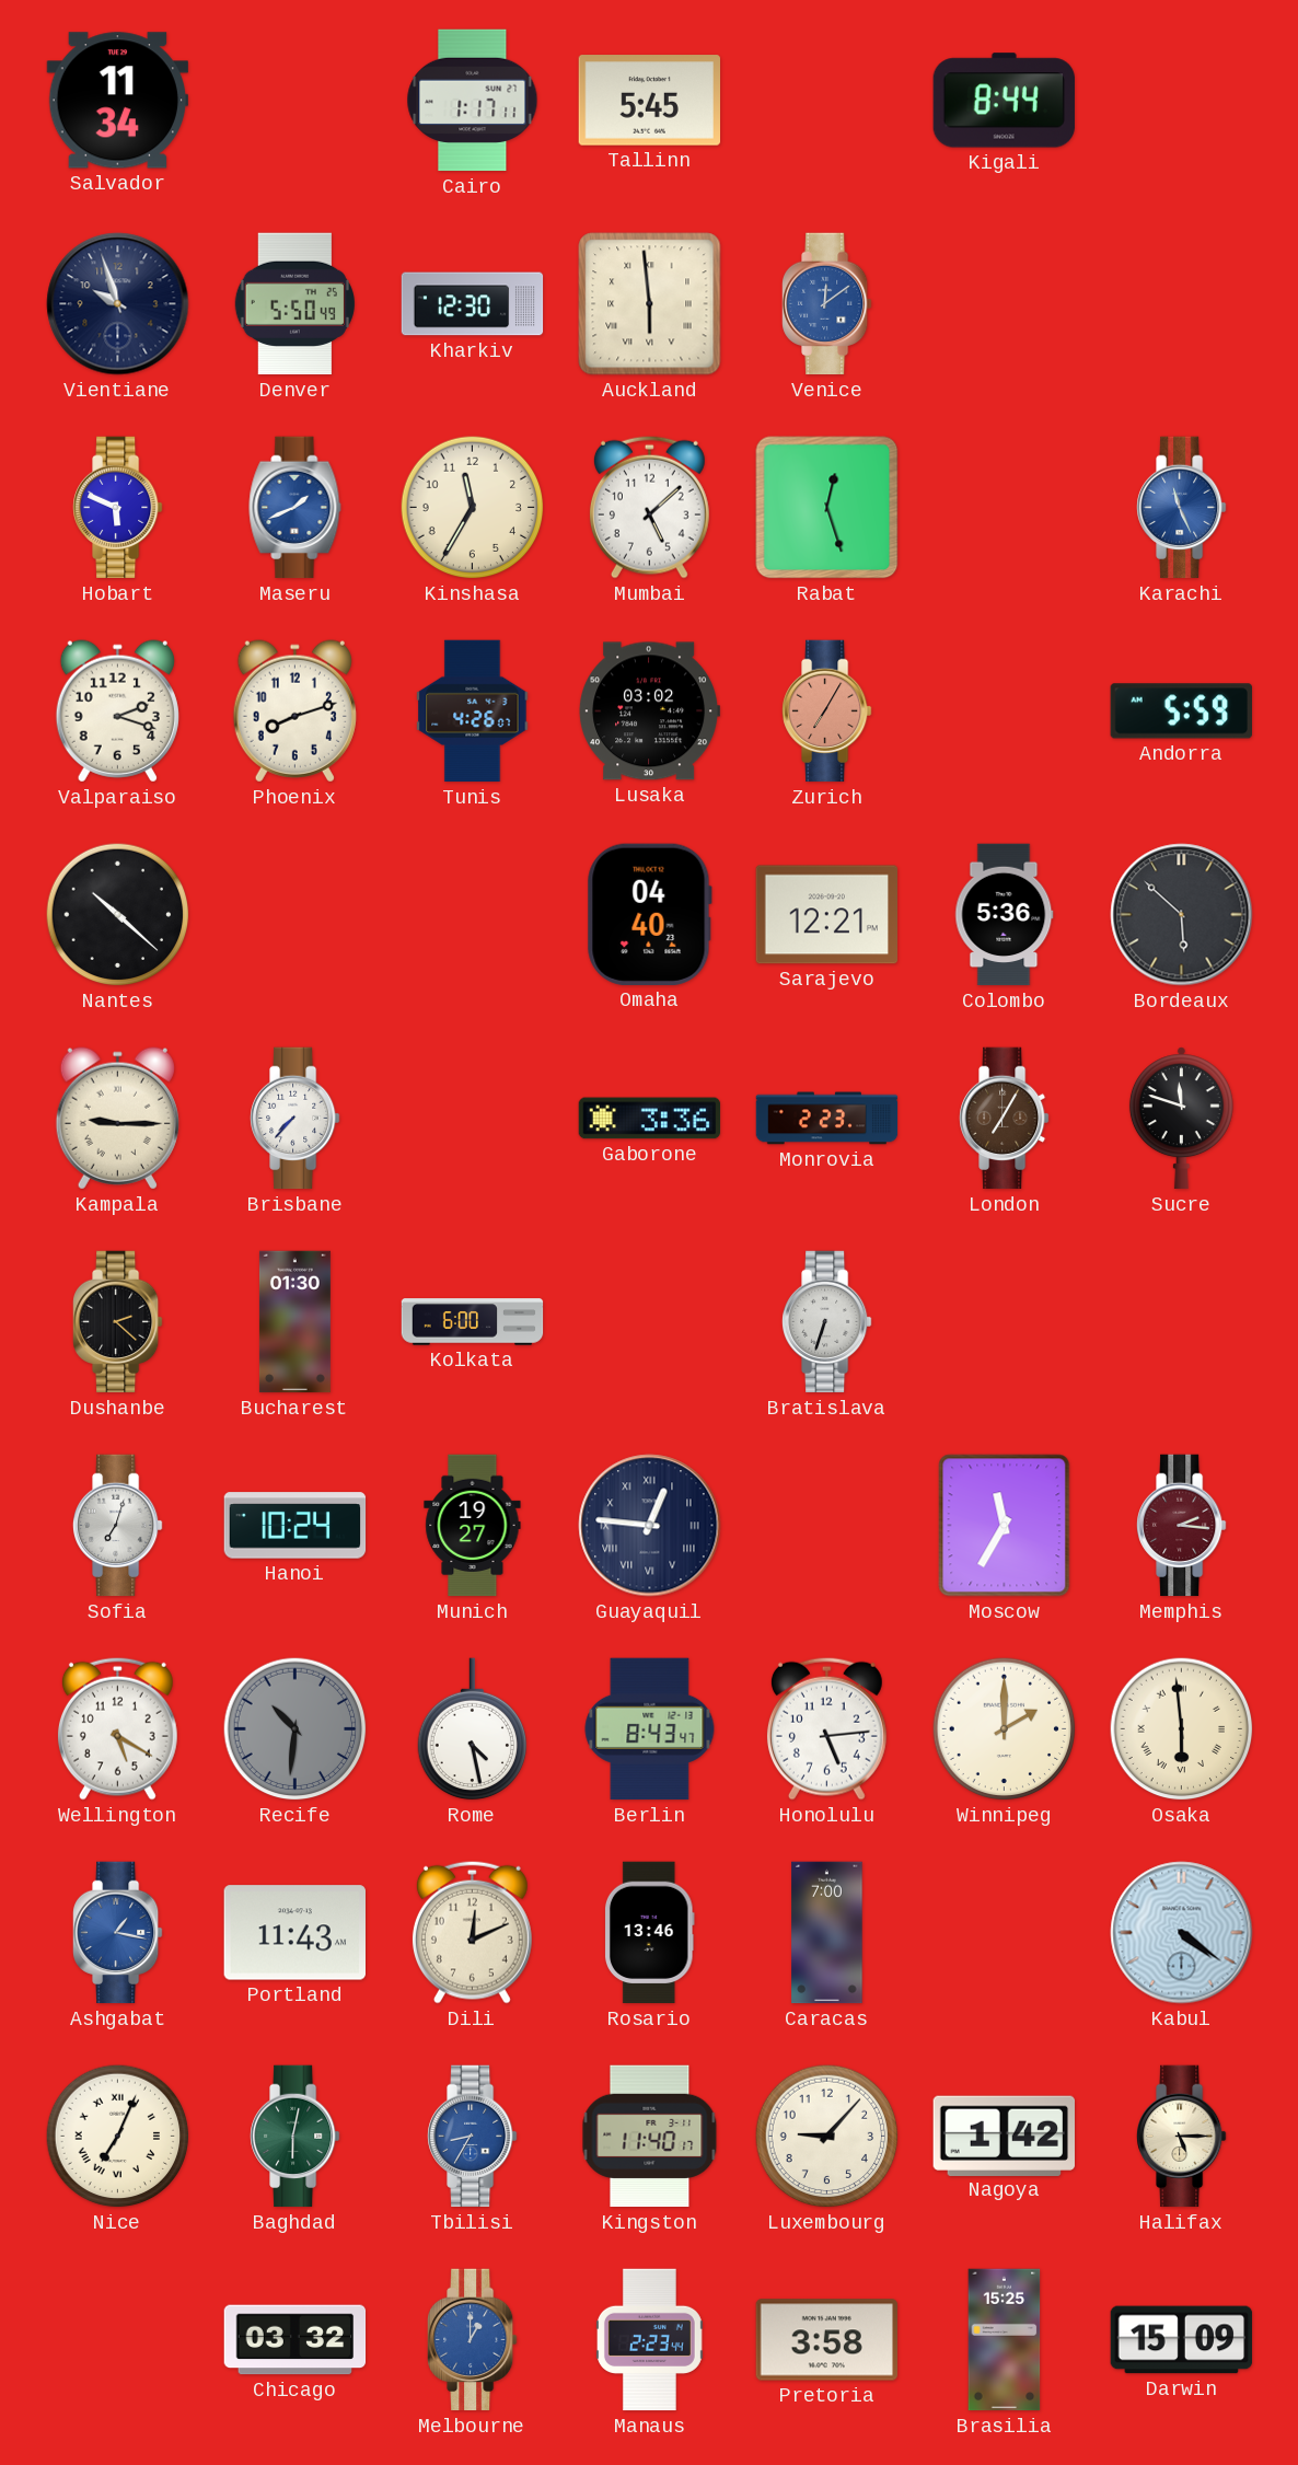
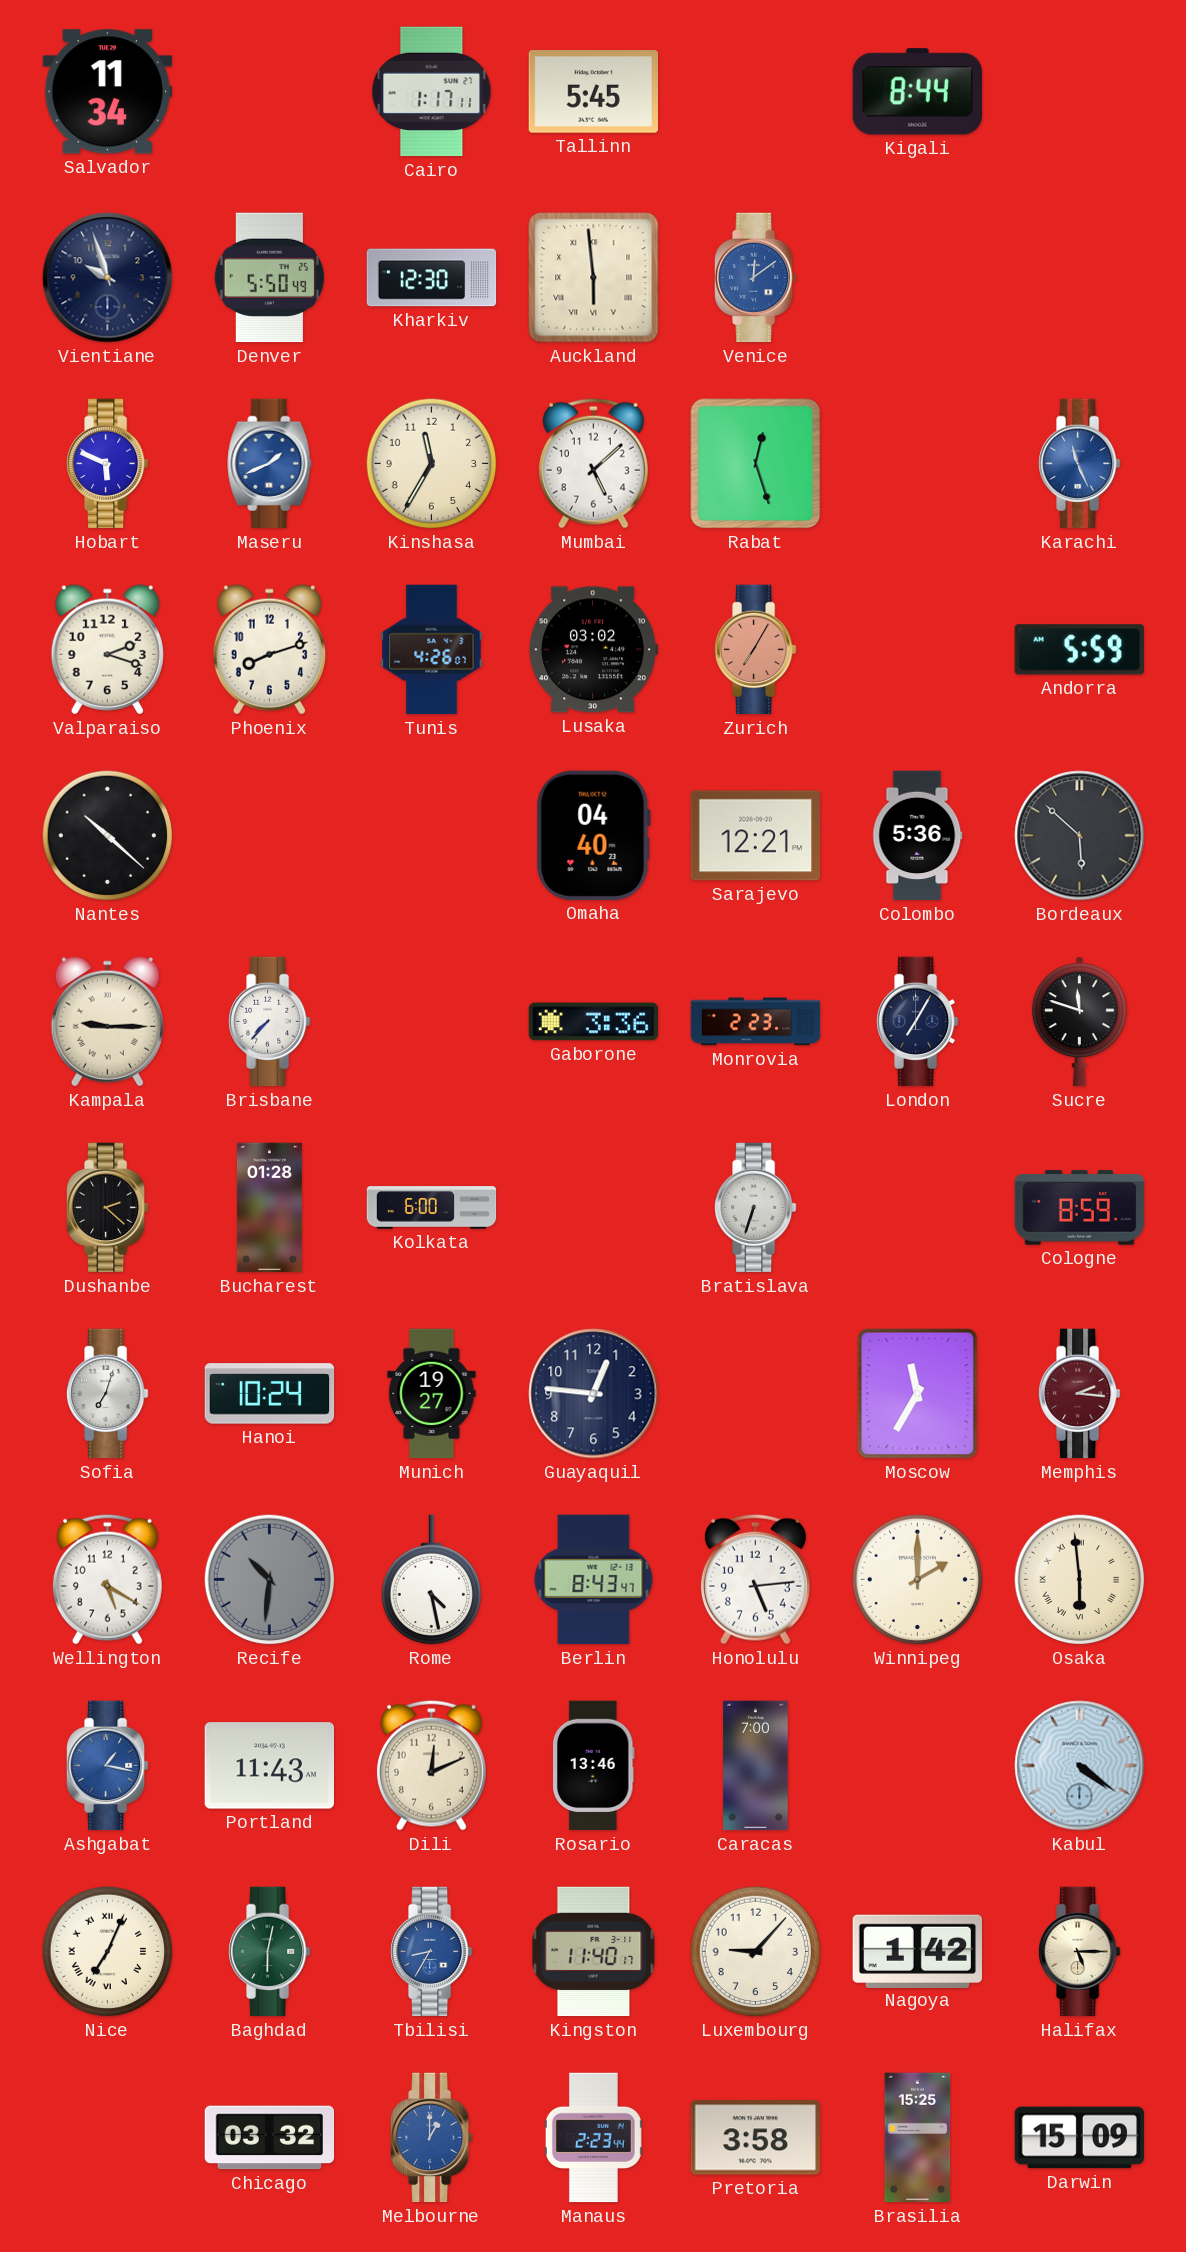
London dial: brown -> navy
Bucharest: 01:30 -> 01:28
Cologne: none -> 8:59
Guayaquil numerals: Roman -> Arabic
